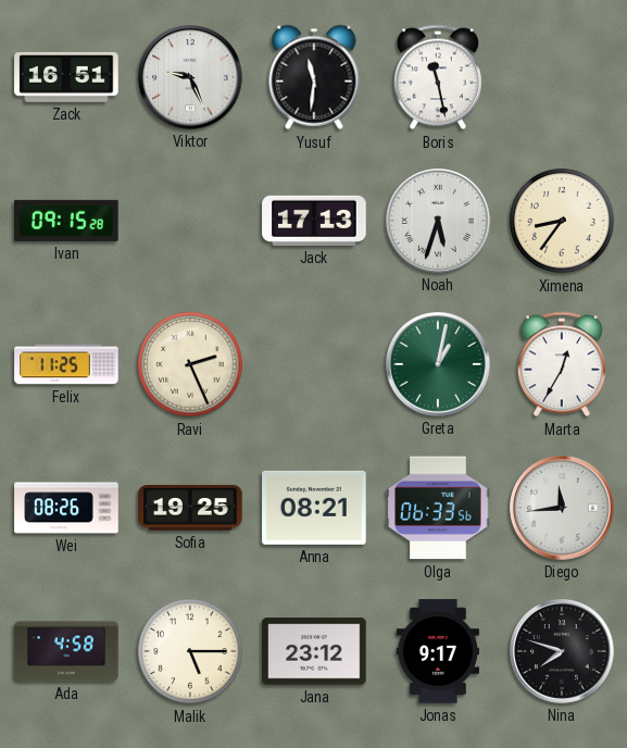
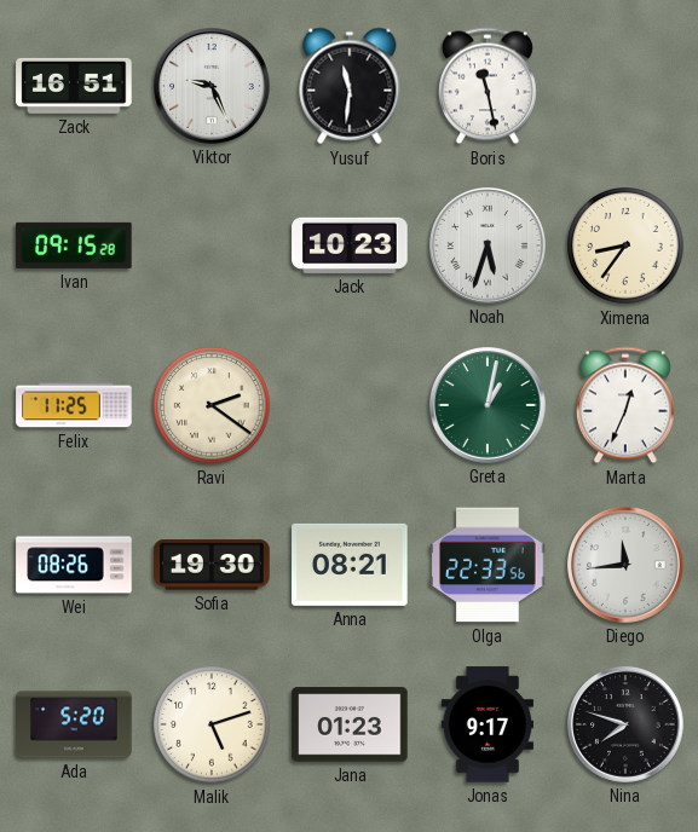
Jack: 17:13 -> 10:23
Ravi: 2:26 -> 2:21
Marta: 12:35 -> 12:34
Sofia: 19:25 -> 19:30
Olga: 06:33 -> 22:33
Ada: 4:58 -> 5:20
Malik: 5:15 -> 5:12
Jana: 23:12 -> 01:23
